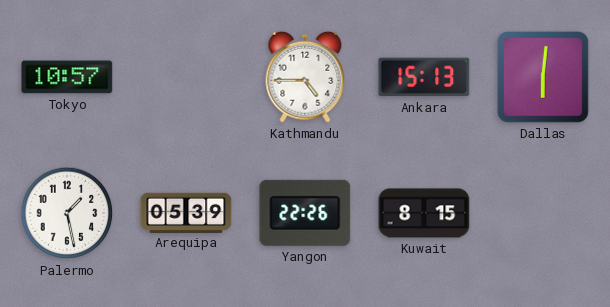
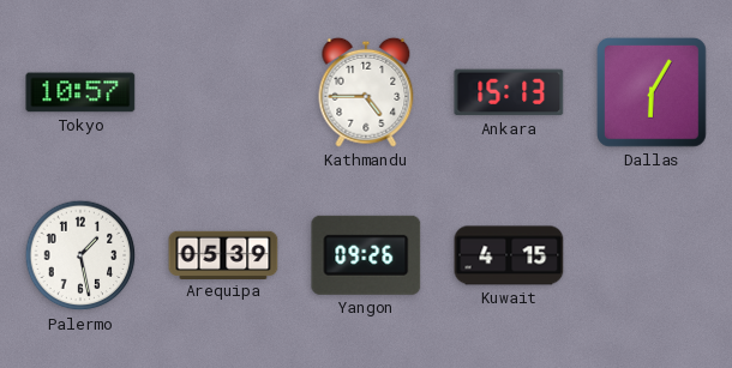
Dallas: 6:01 -> 6:05
Yangon: 22:26 -> 09:26
Kuwait: 8:15 -> 4:15
